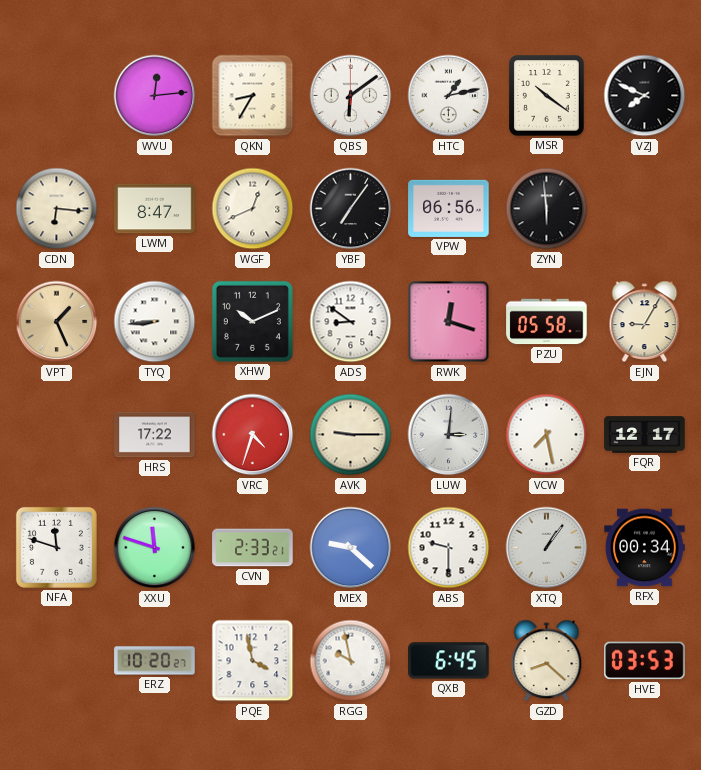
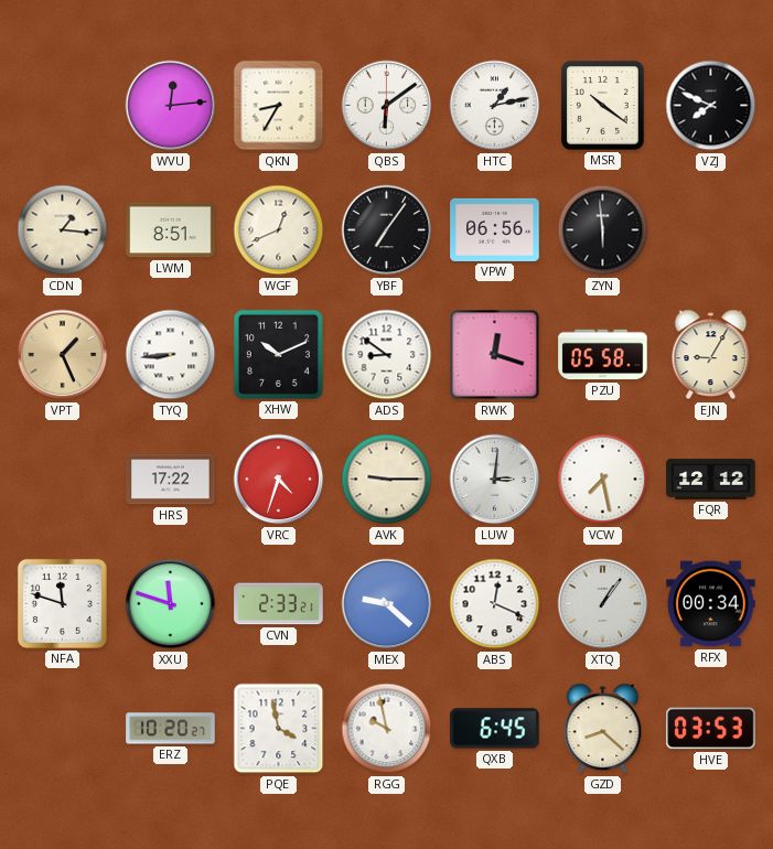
CDN: 6:16 -> 1:16
LWM: 8:47 -> 8:51
FQR: 12:17 -> 12:12
ABS: 9:30 -> 12:19
